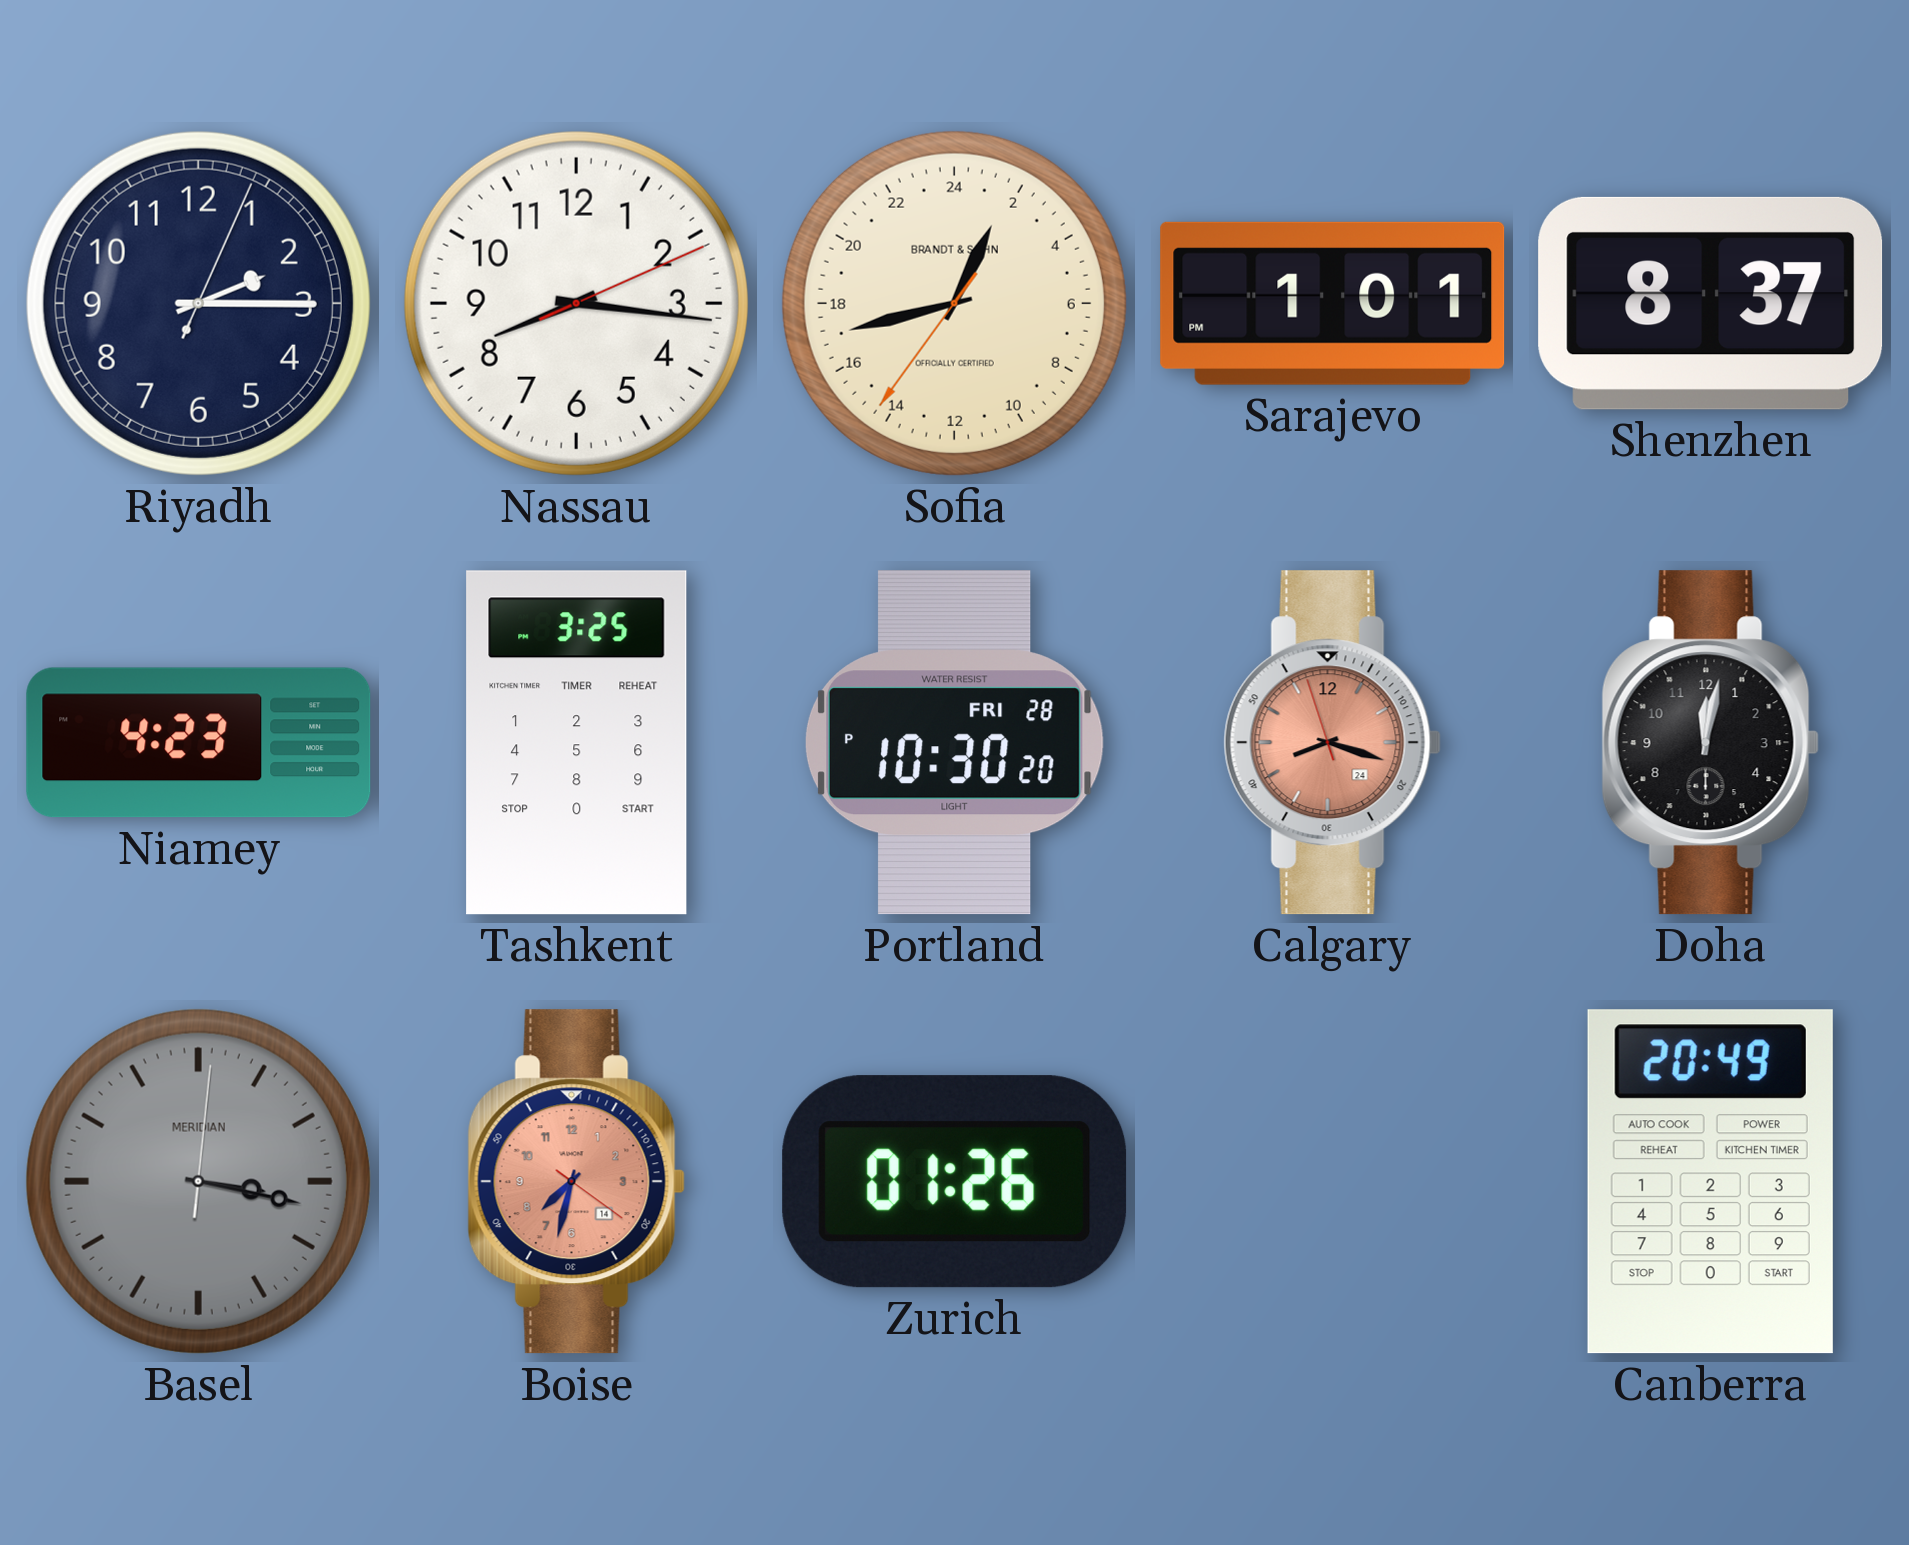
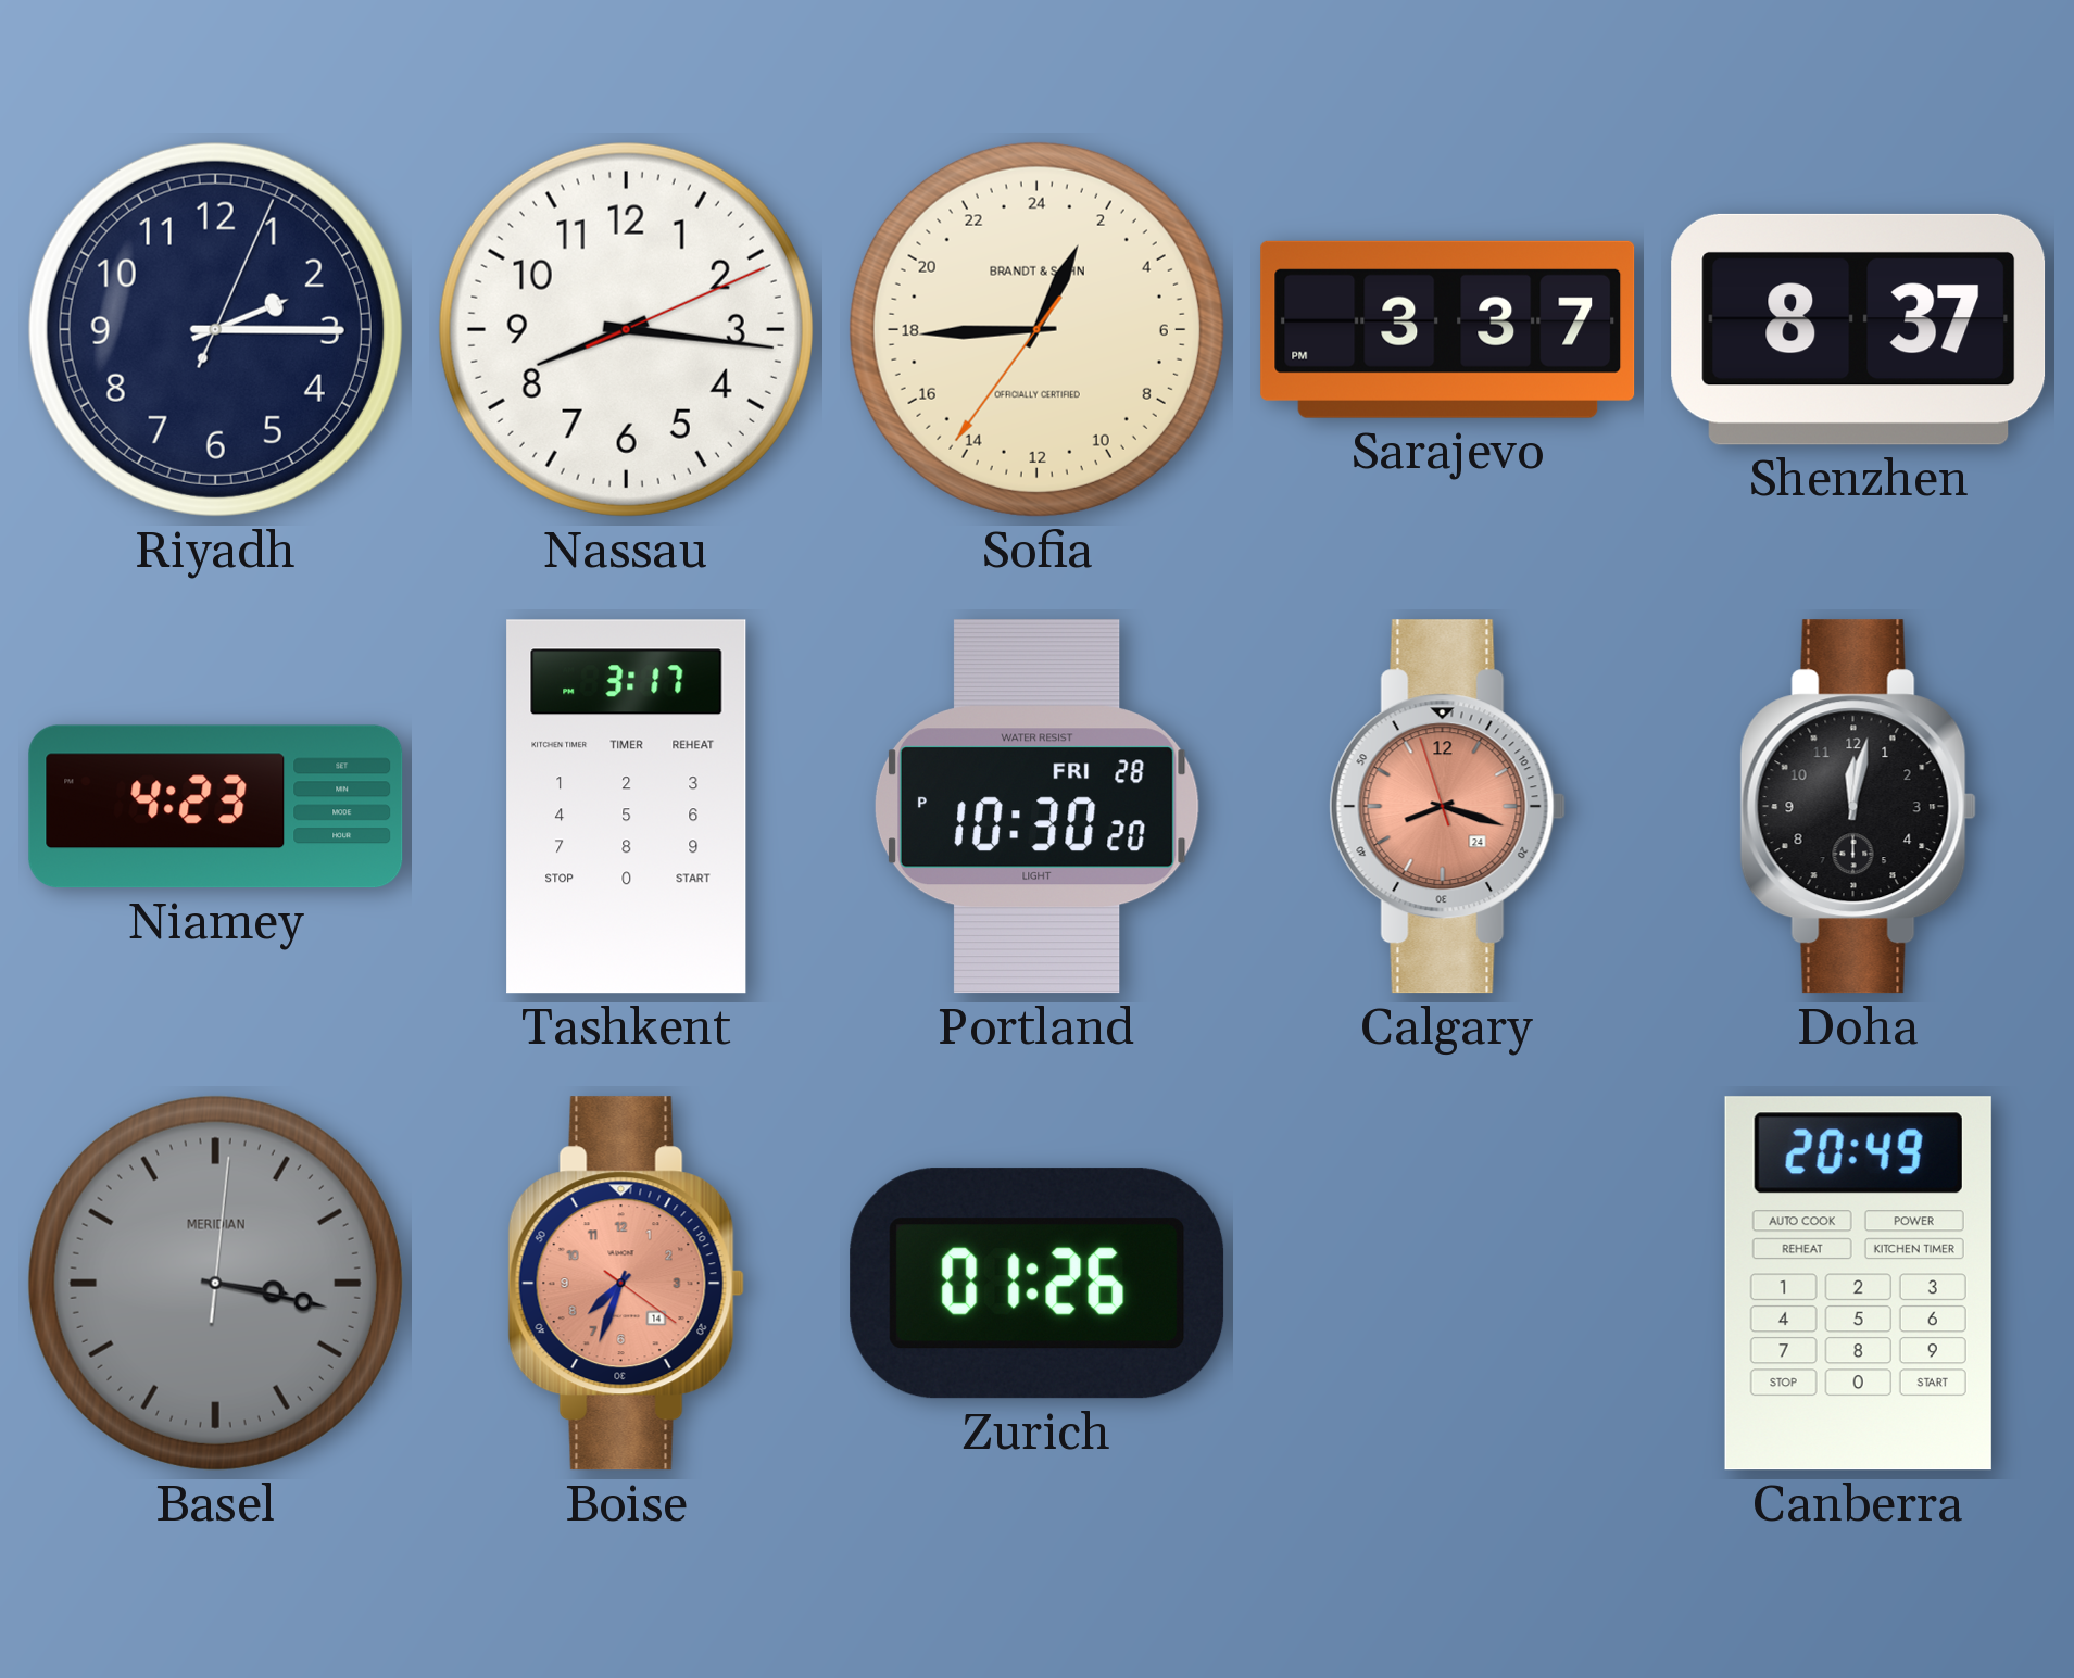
Sofia: 1:42 -> 1:44
Sarajevo: 1:01 -> 3:37
Tashkent: 3:25 -> 3:17
Boise: 7:32 -> 7:33
